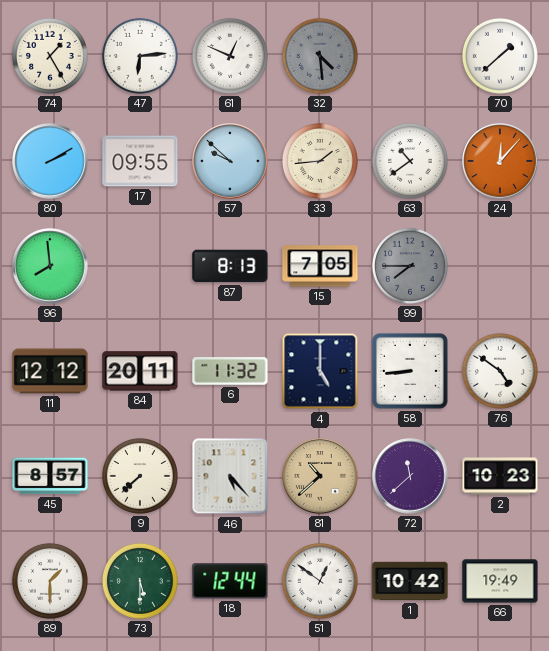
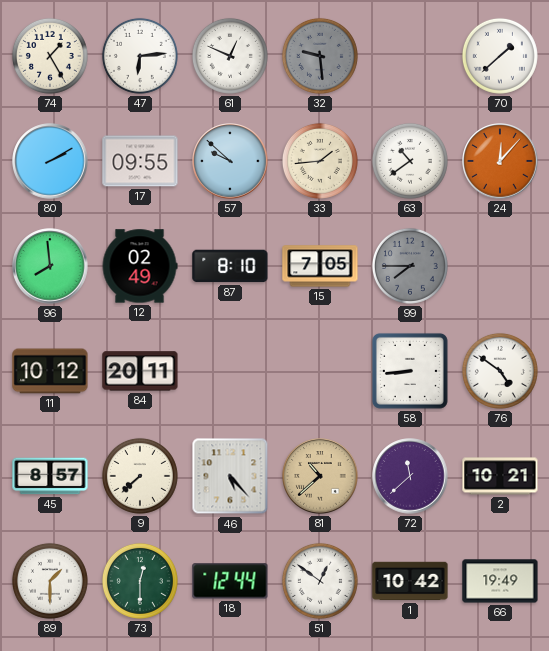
32: 4:29 -> 9:29
12: none -> 02:49
87: 8:13 -> 8:10
11: 12:12 -> 10:12
6: 11:32 -> none
4: 5:00 -> none
2: 10:23 -> 10:21
73: 5:30 -> 12:30
